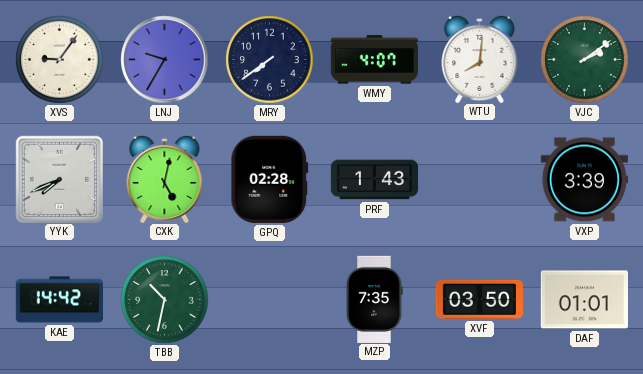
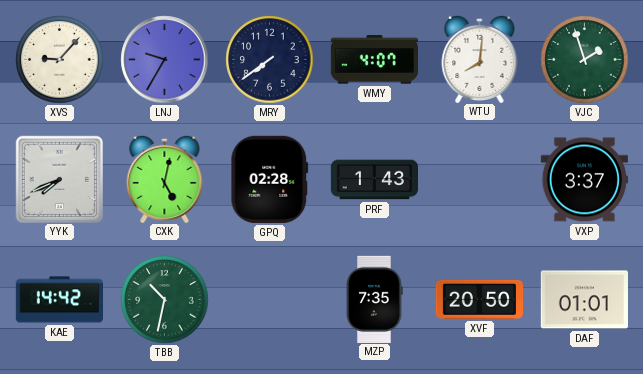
XVS: 9:06 -> 9:07
VJC: 2:09 -> 1:57
VXP: 3:39 -> 3:37
XVF: 03:50 -> 20:50
